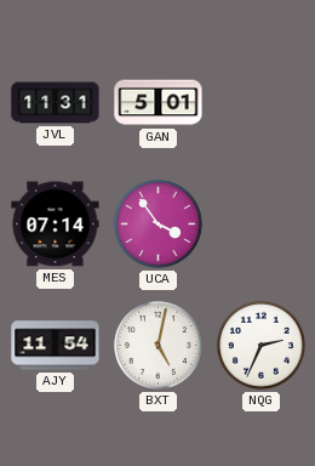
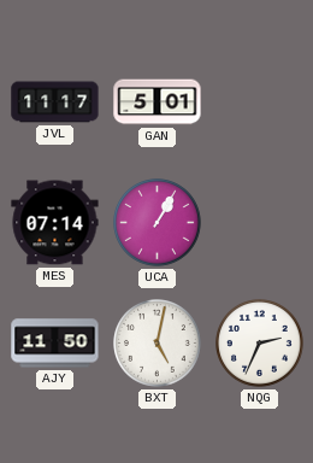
JVL: 11:31 -> 11:17
UCA: 3:54 -> 1:05
AJY: 11:54 -> 11:50
